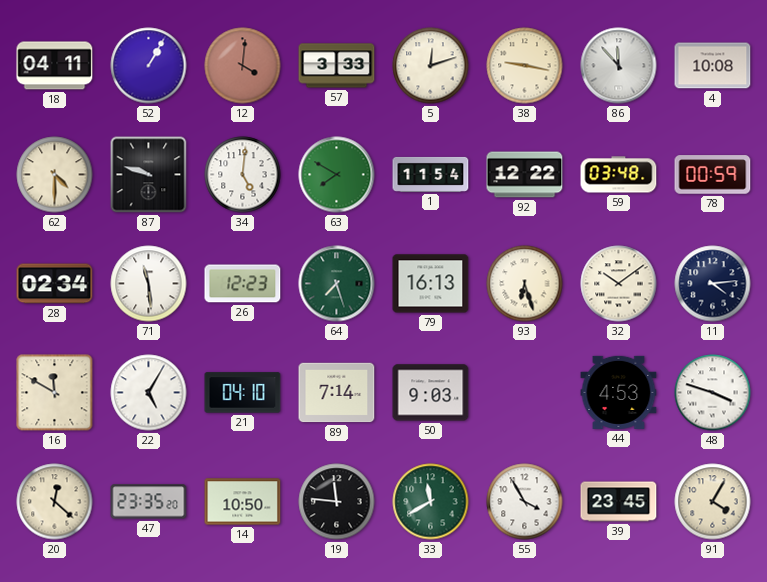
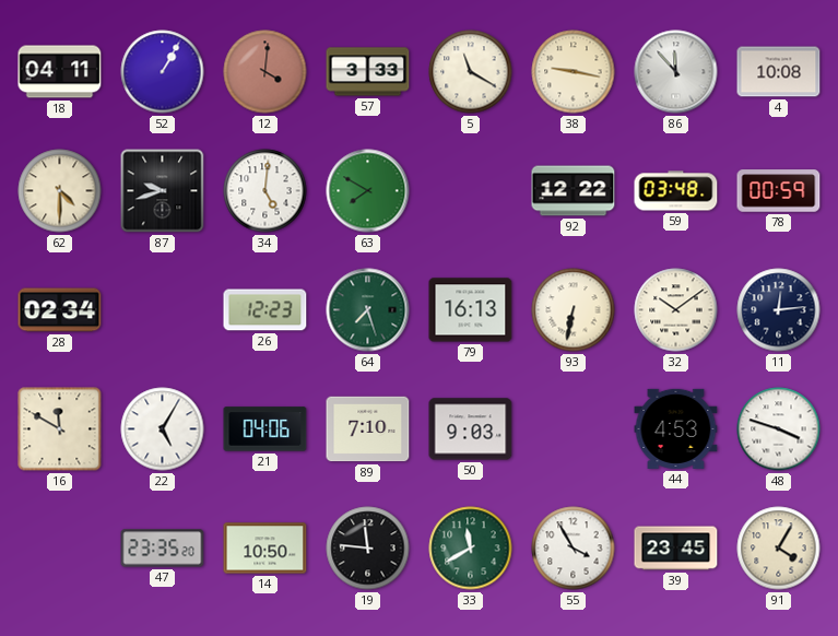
5: 12:12 -> 11:20
87: 9:48 -> 9:42
1: 11:54 -> none
71: 11:29 -> none
93: 6:27 -> 6:32
11: 4:14 -> 12:14
21: 04:10 -> 04:06
89: 7:14 -> 7:10
20: 12:22 -> none
